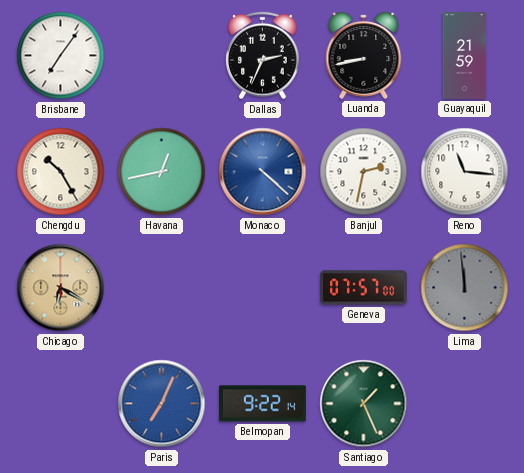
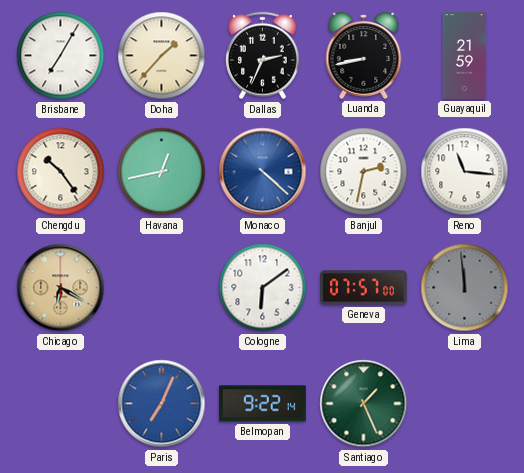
Brisbane: 7:06 -> 7:05
Doha: none -> 1:37
Chengdu: 10:25 -> 10:24
Cologne: none -> 6:09
